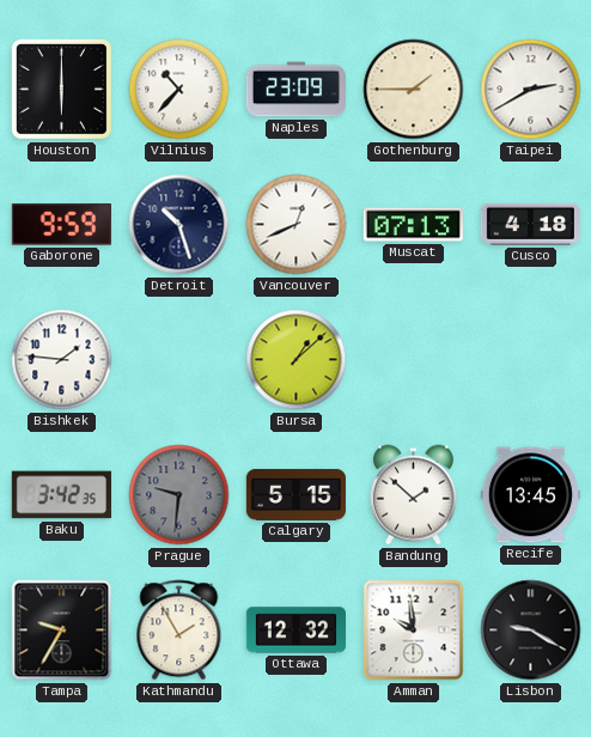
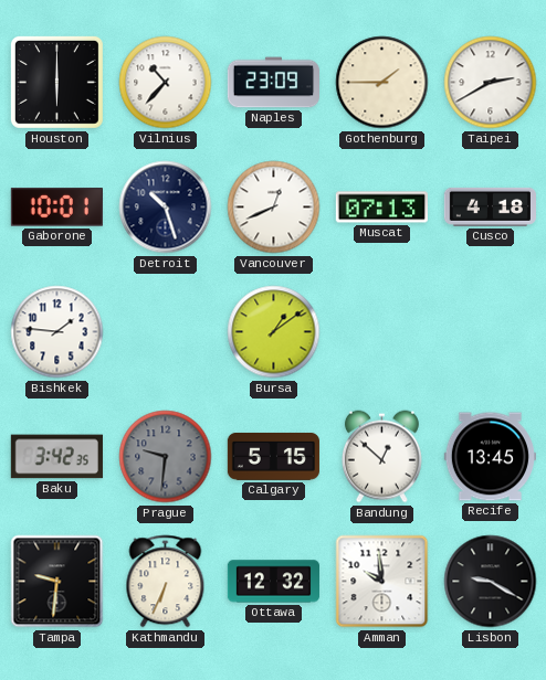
Gaborone: 9:59 -> 10:01
Bursa: 1:08 -> 1:09
Bandung: 1:52 -> 12:52
Tampa: 9:35 -> 9:31
Kathmandu: 1:55 -> 6:34
